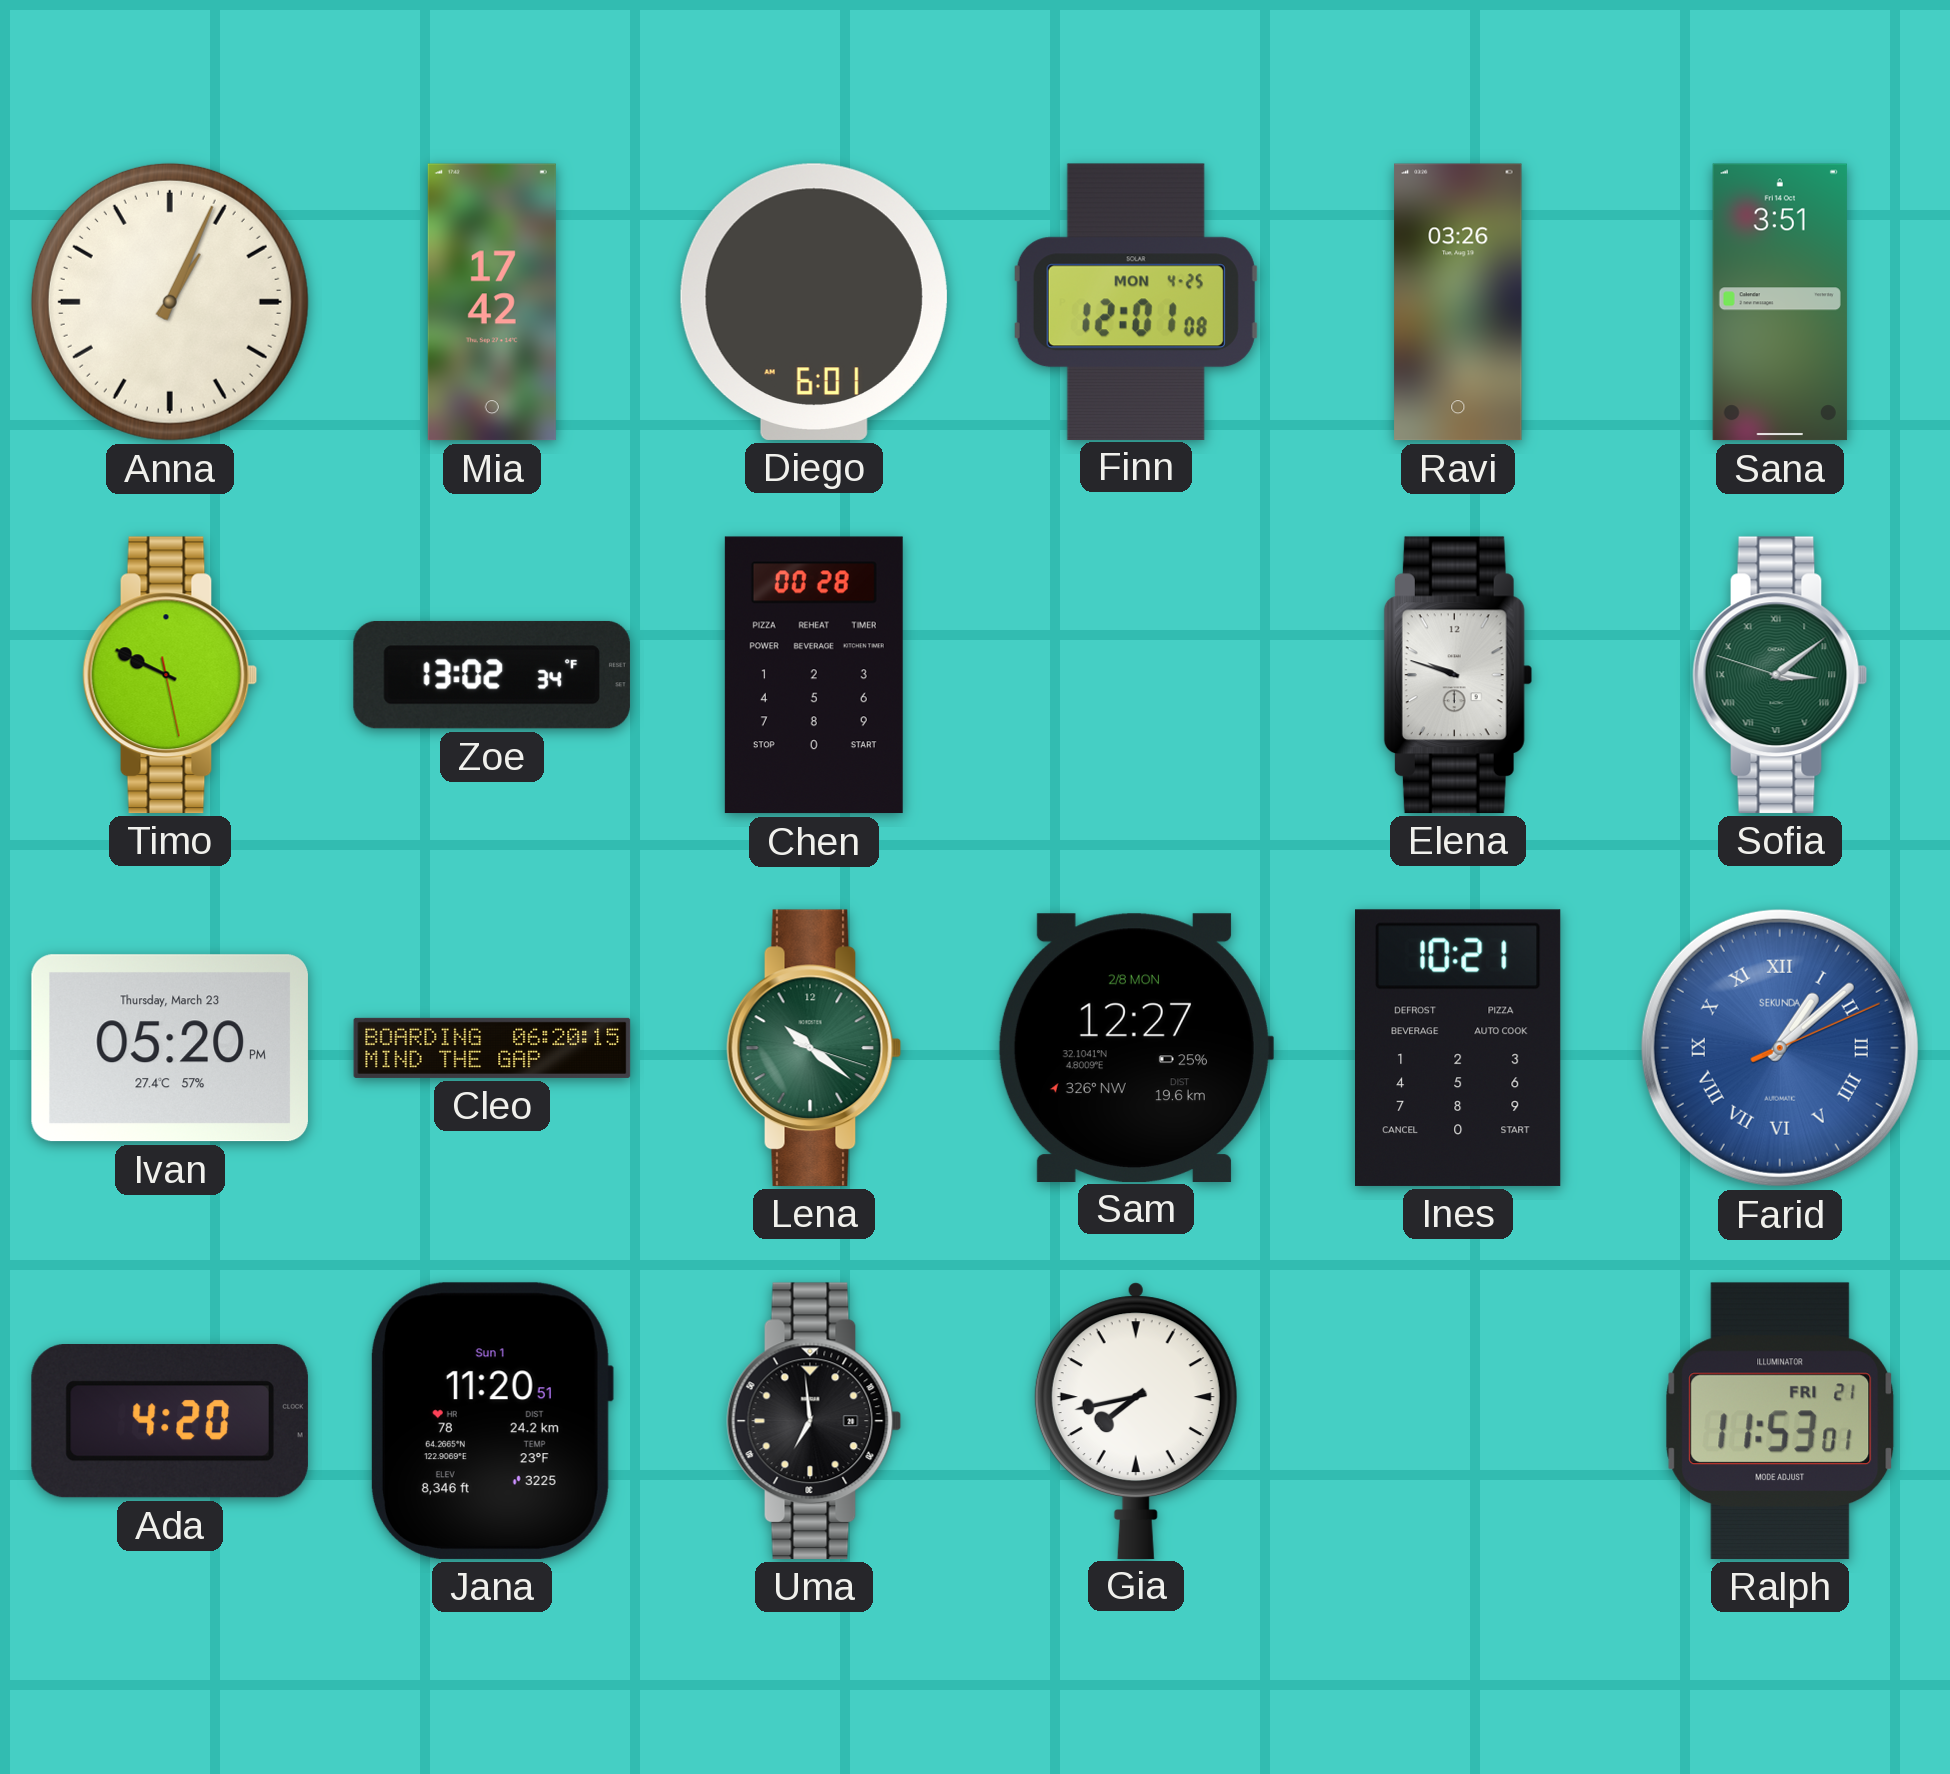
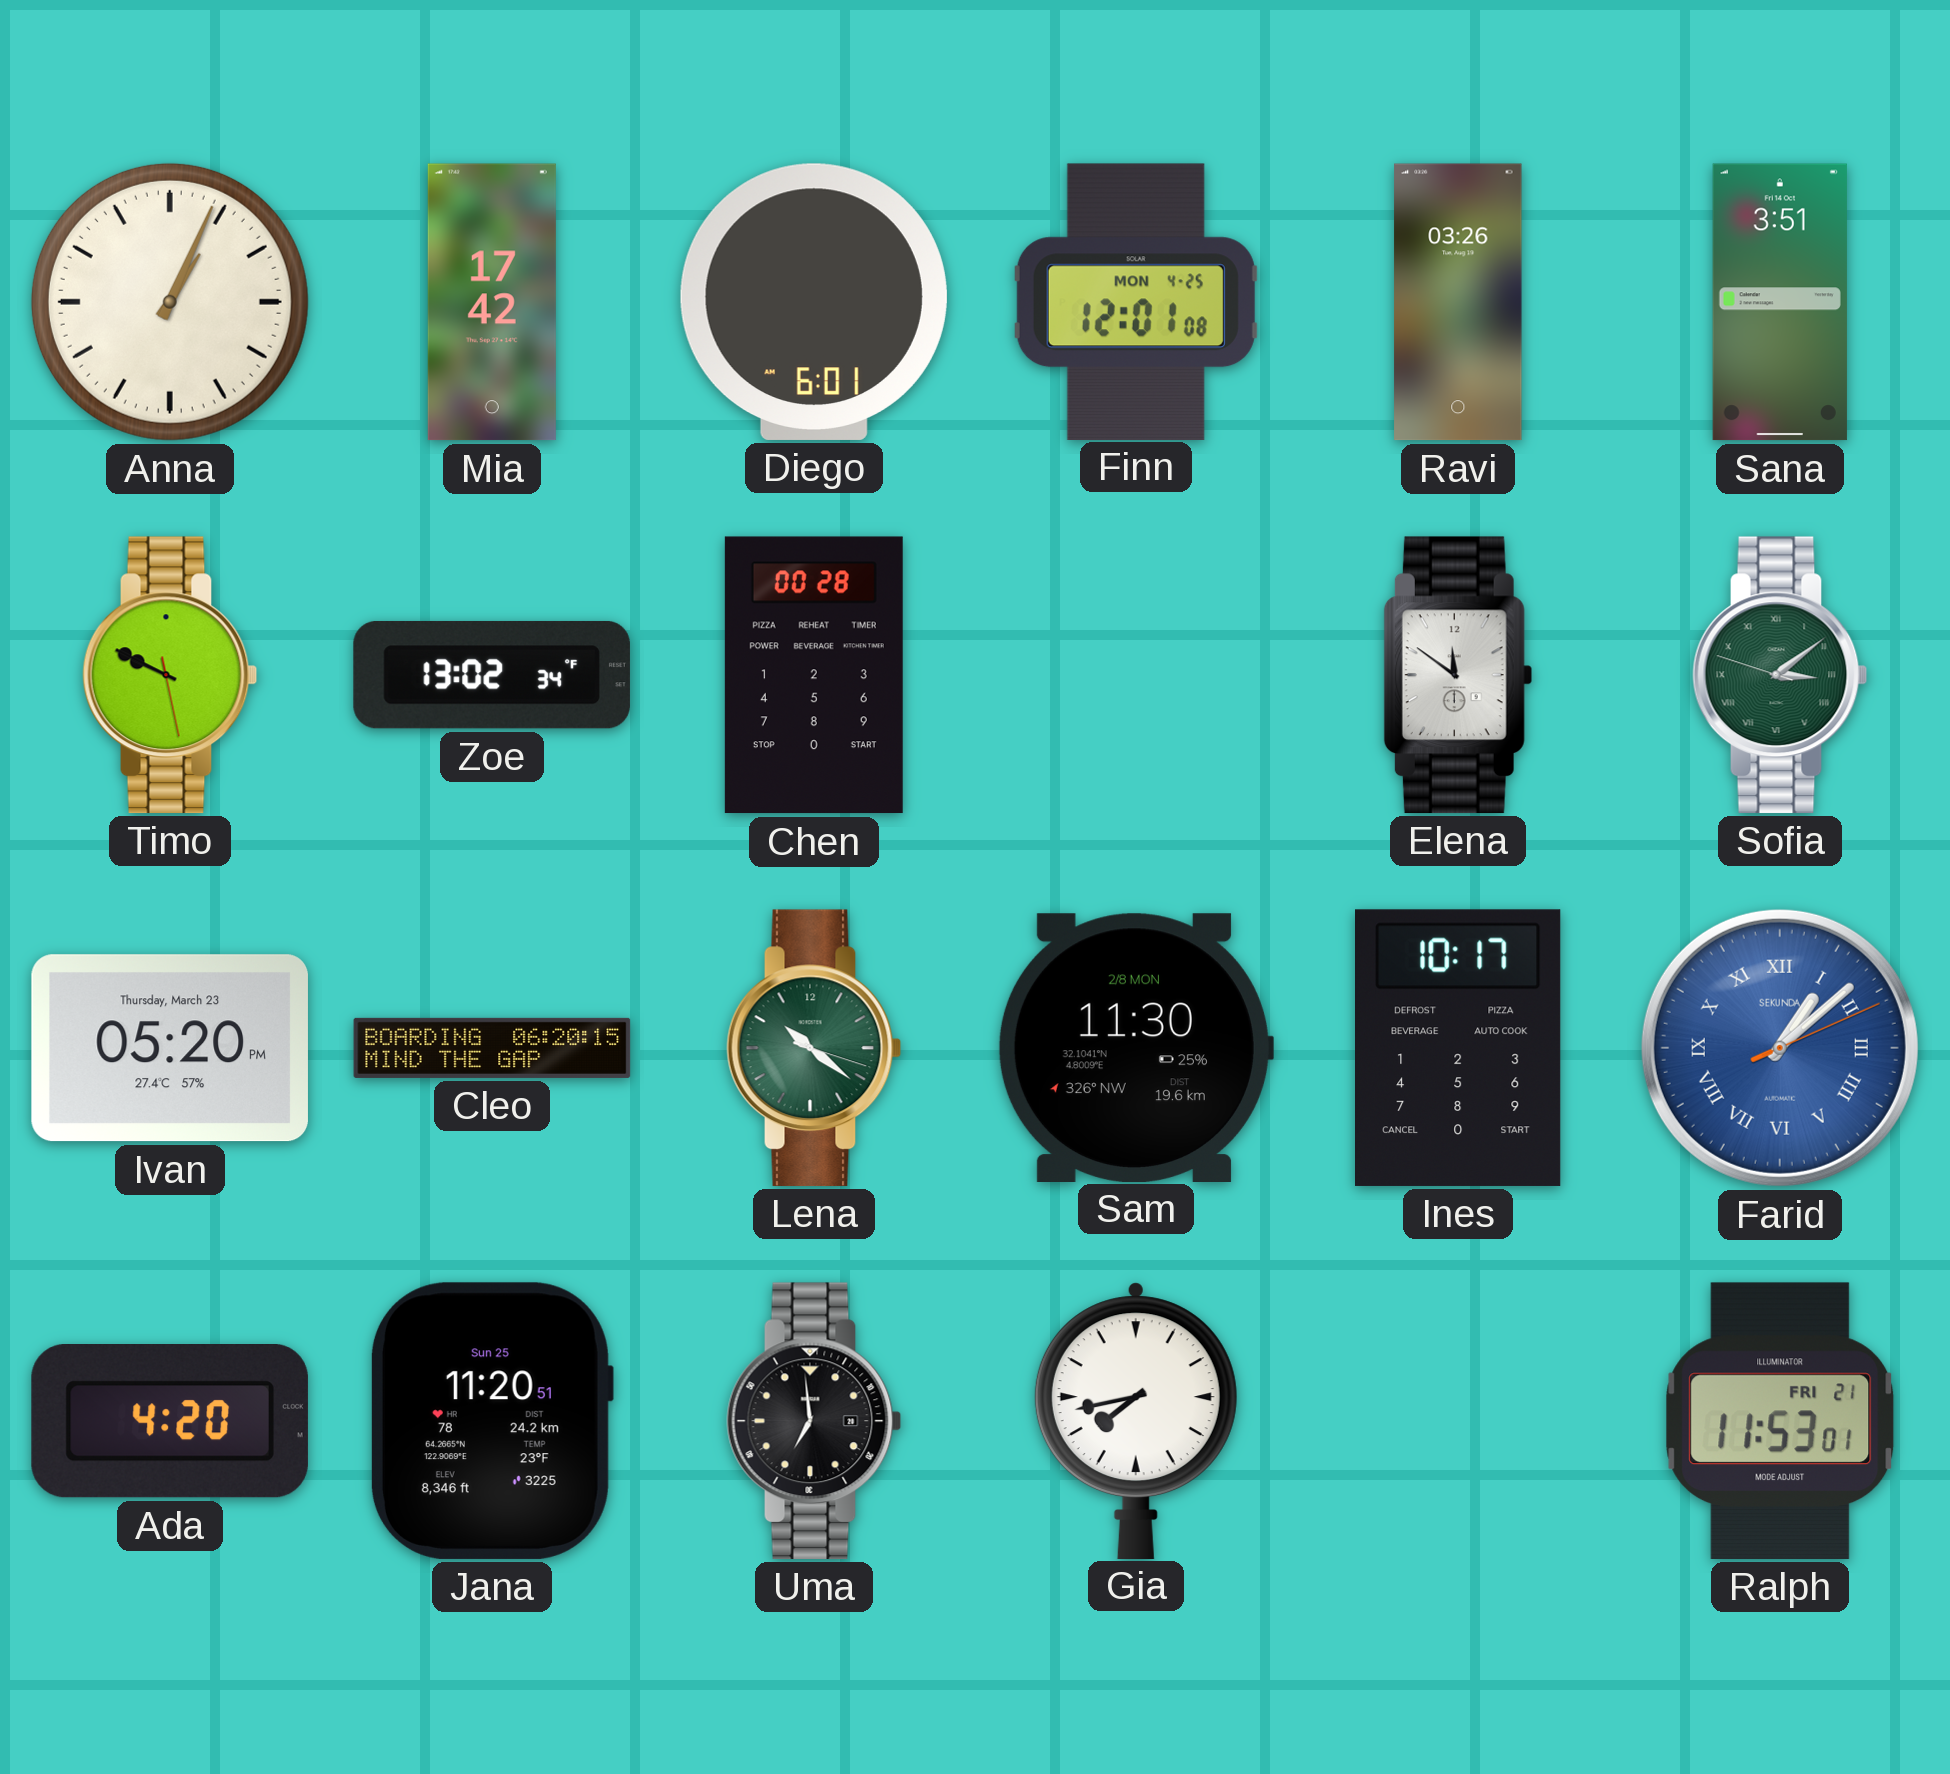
Elena: 9:48 -> 11:51
Sam: 12:27 -> 11:30
Ines: 10:21 -> 10:17
Jana date: Sun 1 -> Sun 25
